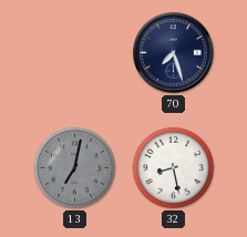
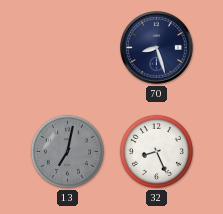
70: 7:27 -> 8:27
32: 8:28 -> 8:26
